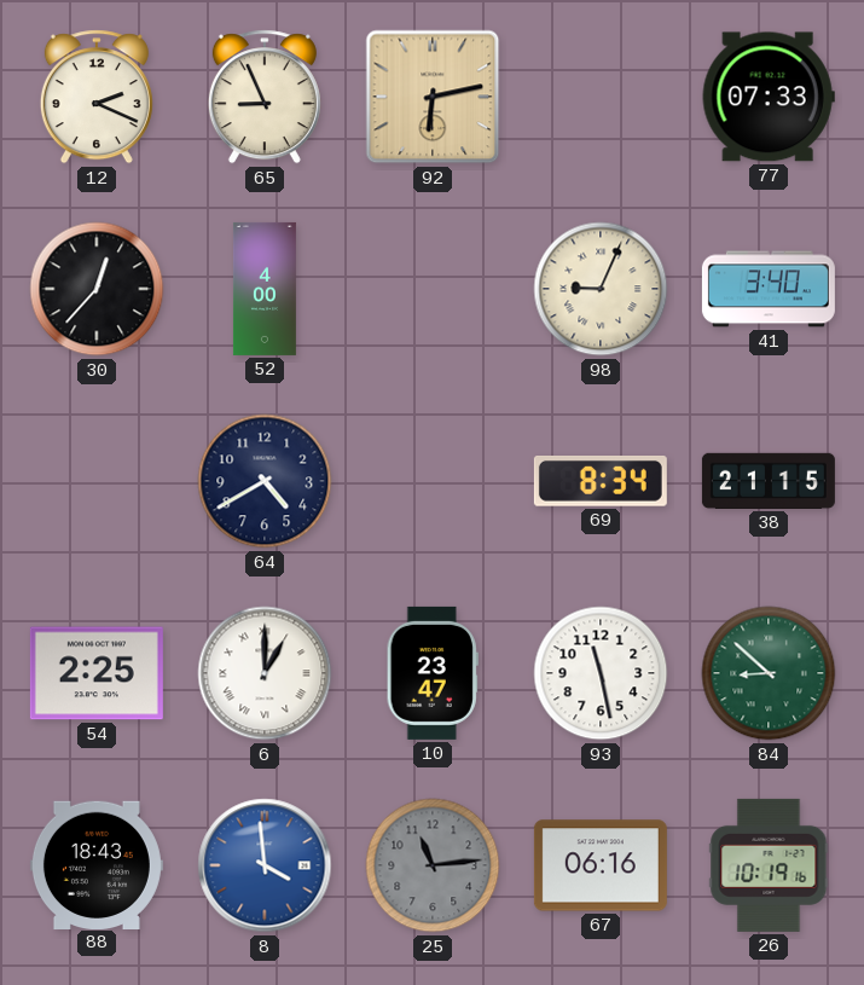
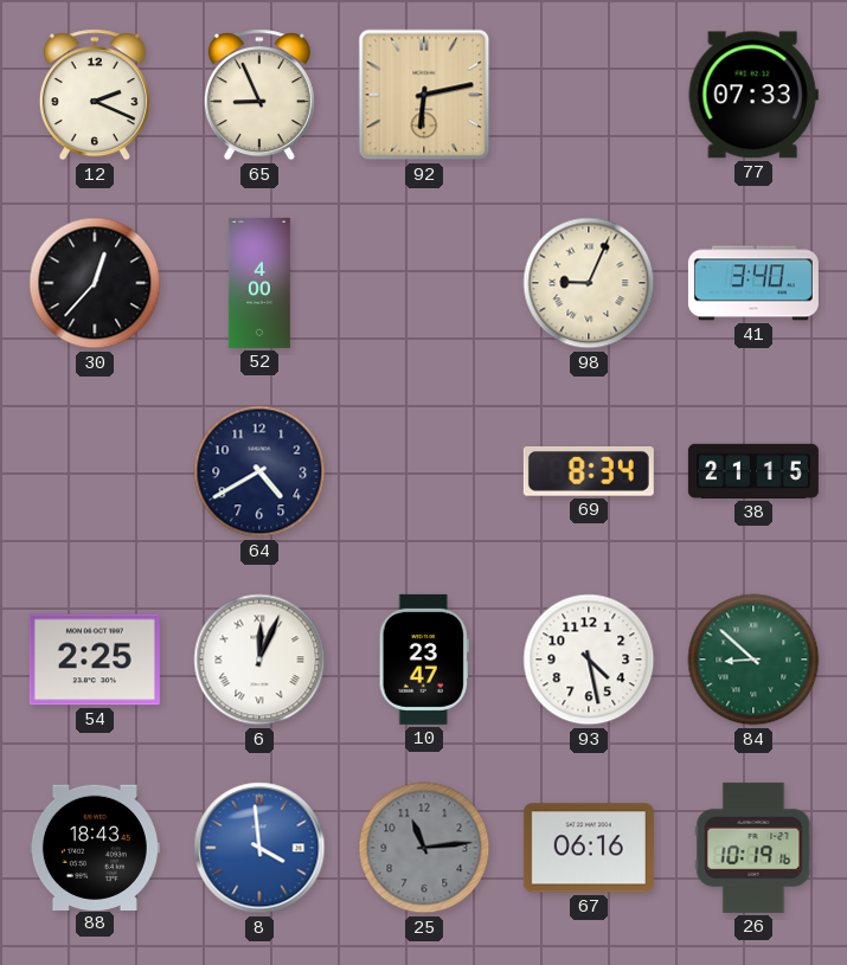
6: 1:00 -> 12:04
93: 11:28 -> 4:28
